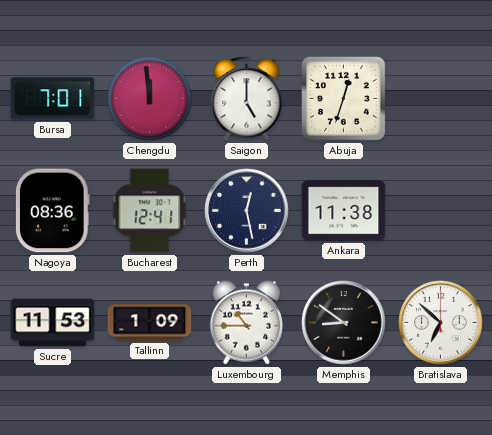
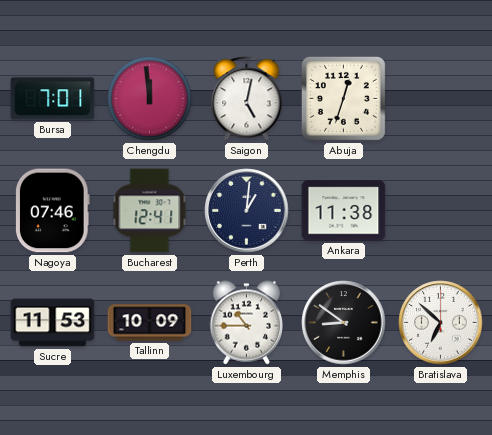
Saigon: 5:00 -> 5:02
Nagoya: 08:36 -> 07:46
Perth: 12:28 -> 1:01
Tallinn: 1:09 -> 10:09
